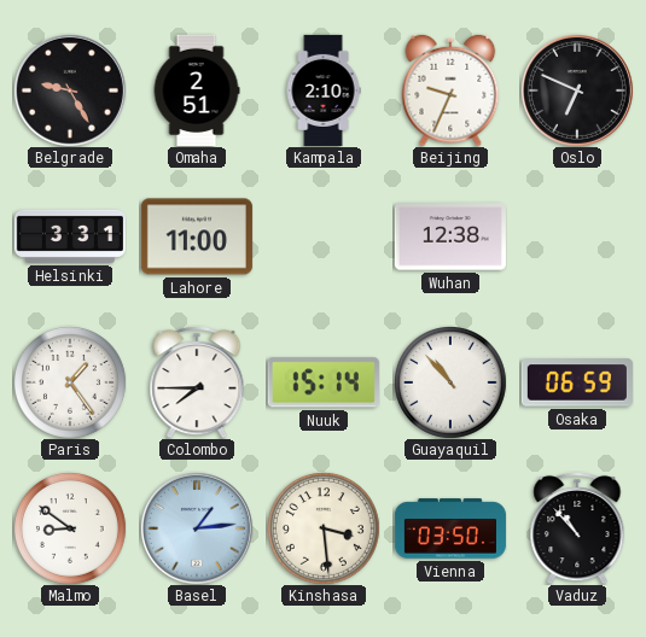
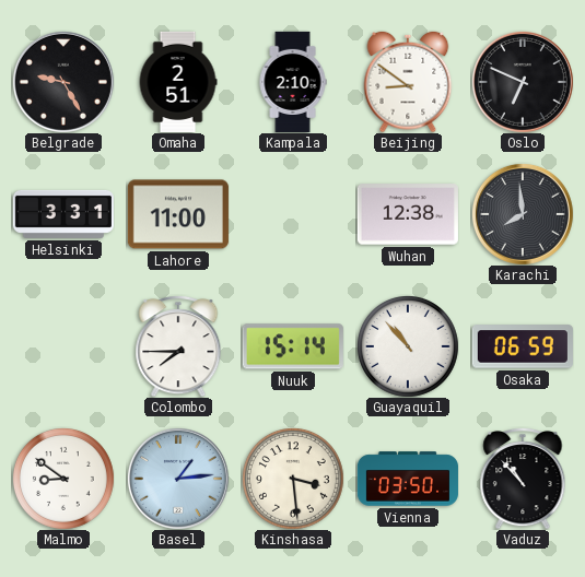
Beijing: 9:34 -> 8:51
Karachi: none -> 7:59
Paris: 1:24 -> none
